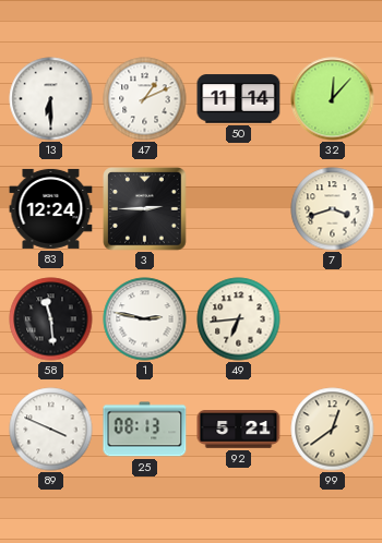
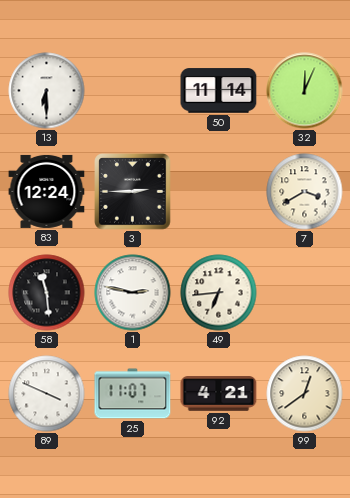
47: 1:11 -> none
32: 12:07 -> 12:04
7: 3:42 -> 3:40
25: 08:13 -> 11:07
92: 5:21 -> 4:21
